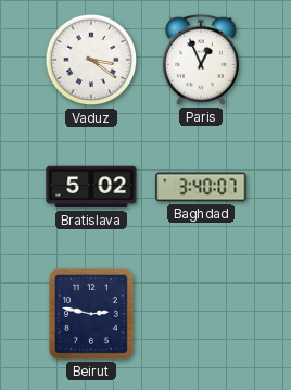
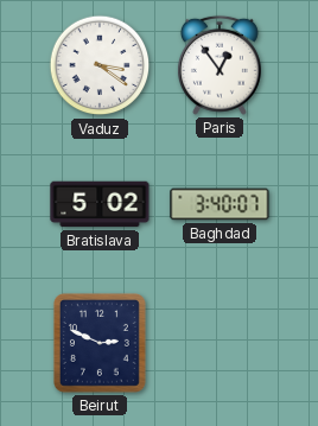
Paris: 12:56 -> 12:54
Beirut: 2:47 -> 2:49
